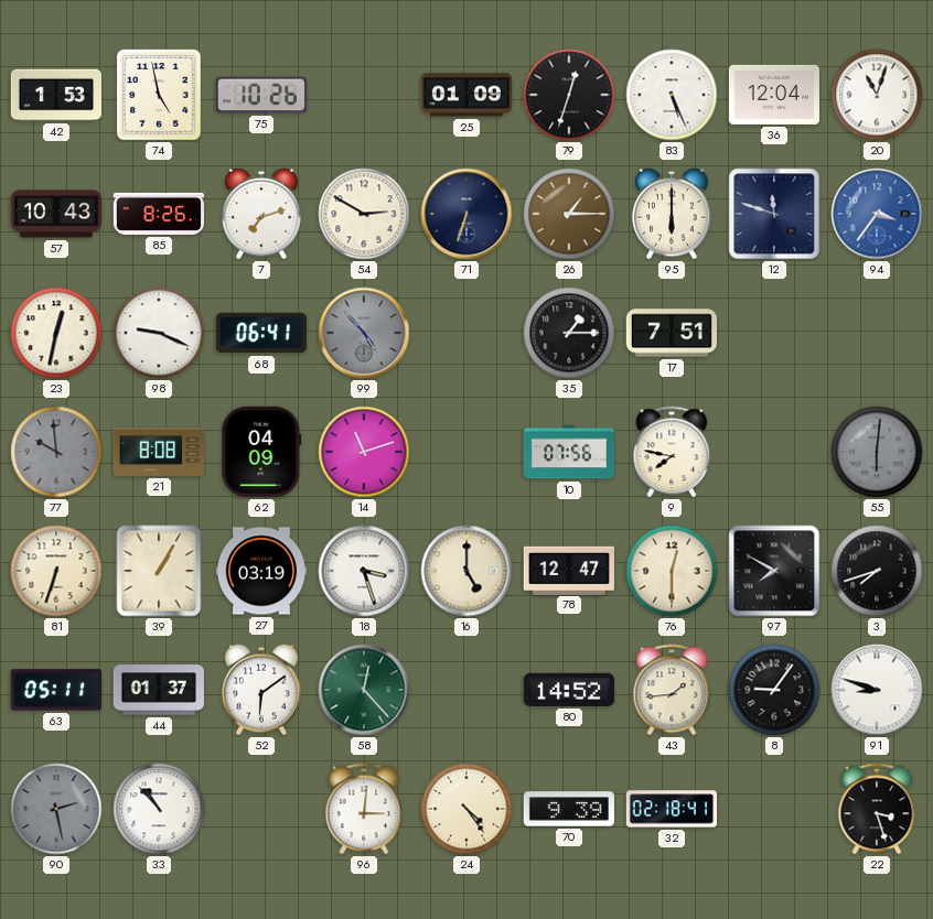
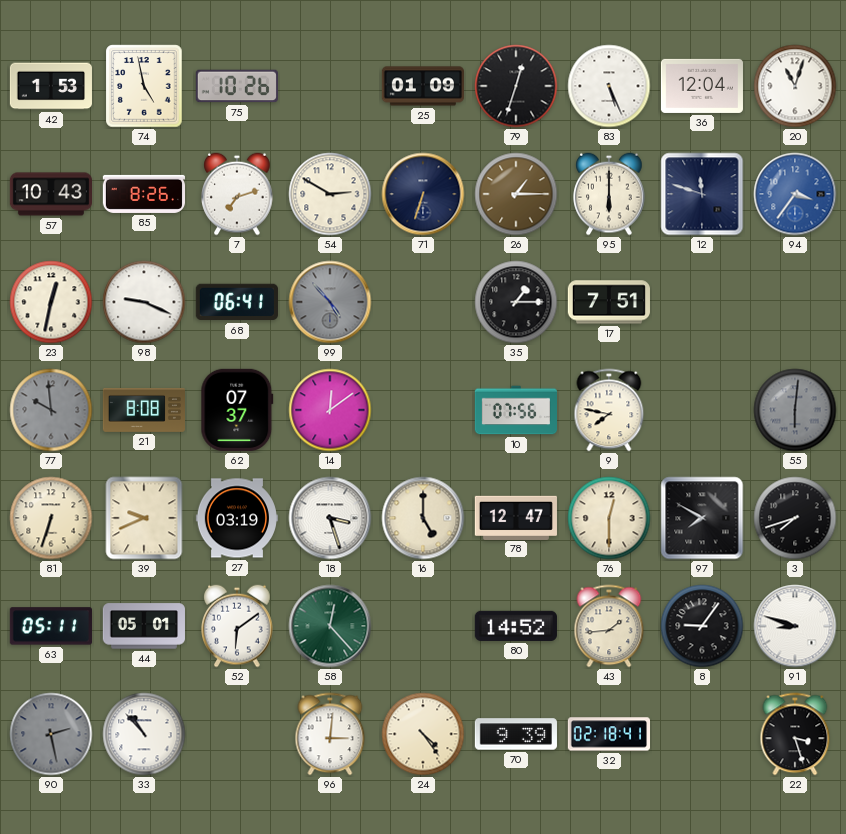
62: 04:09 -> 07:37
14: 11:12 -> 12:09
39: 1:05 -> 9:41
44: 01:37 -> 05:01
